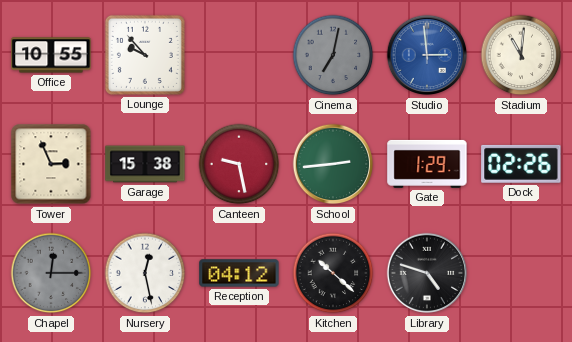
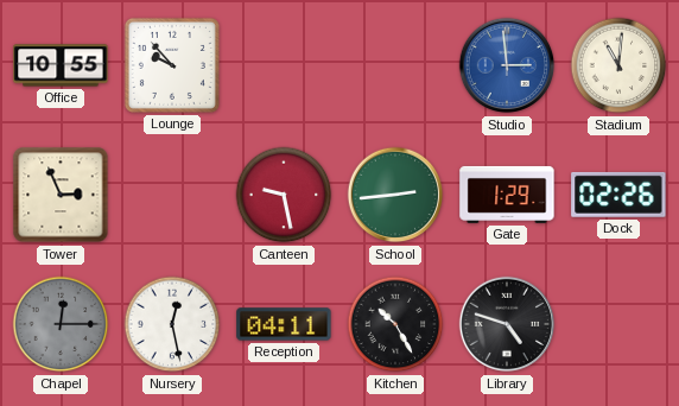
Cinema: 7:02 -> none
Garage: 15:38 -> none
Reception: 04:12 -> 04:11
Kitchen: 10:22 -> 10:25
